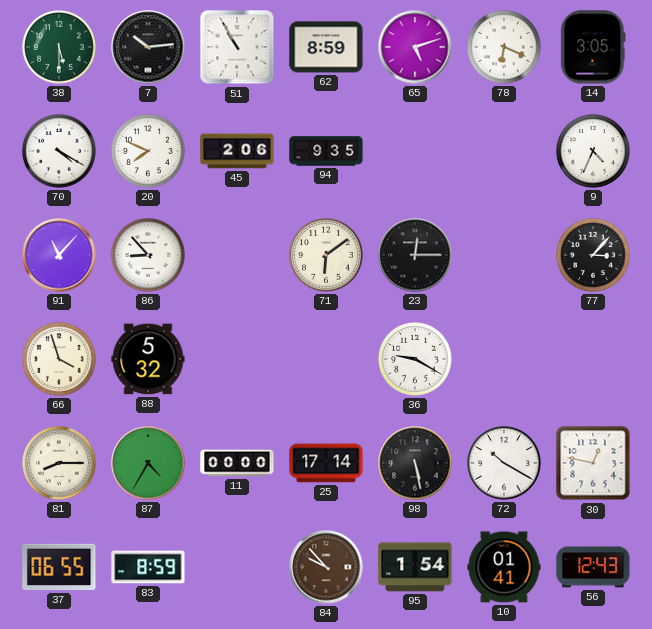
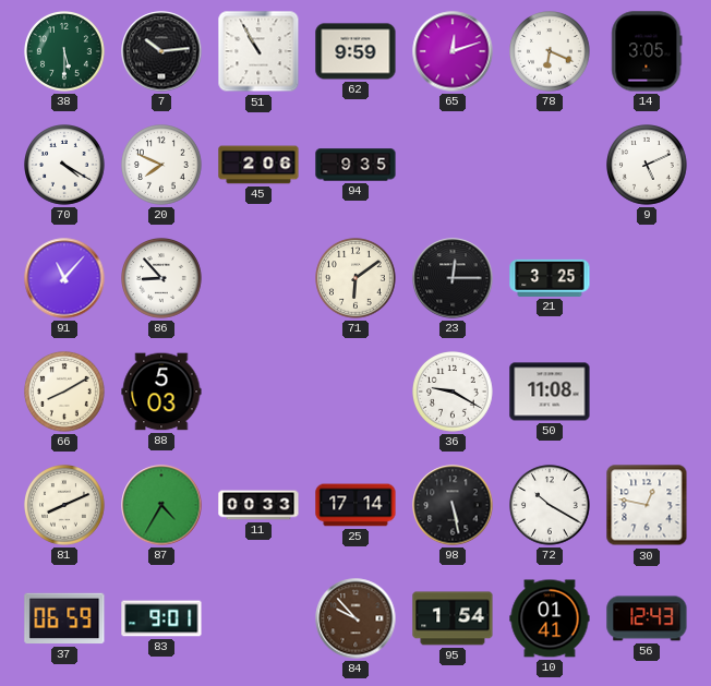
62: 8:59 -> 9:59
65: 5:12 -> 12:12
9: 4:34 -> 5:11
21: none -> 3:25
77: 3:07 -> none
66: 3:57 -> 8:10
88: 5:32 -> 5:03
50: none -> 11:08
81: 8:15 -> 8:11
11: 00:00 -> 00:33
37: 06:55 -> 06:59
83: 8:59 -> 9:01
